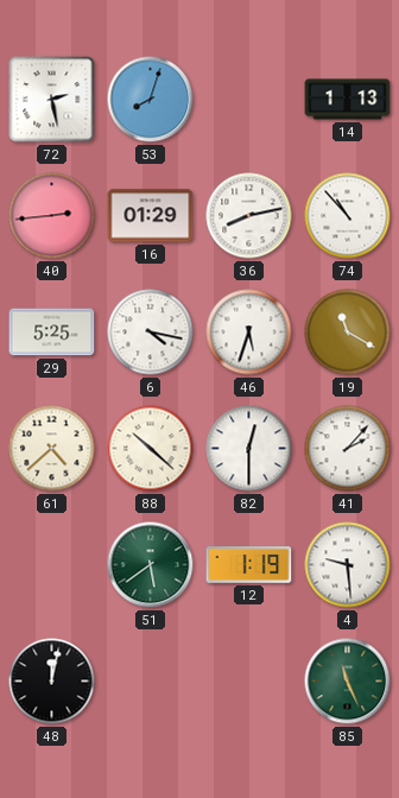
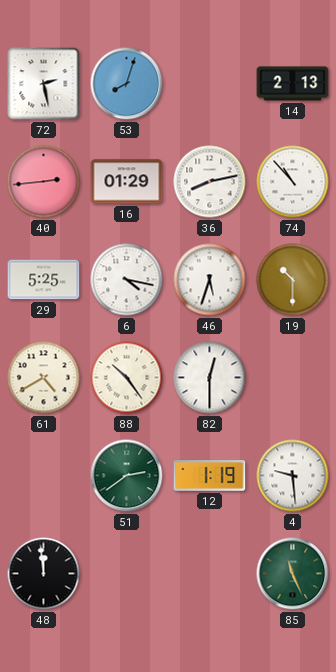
14: 1:13 -> 2:13
19: 11:20 -> 10:30
61: 4:38 -> 4:40
88: 10:22 -> 10:24
41: 2:07 -> none
51: 5:39 -> 2:39
48: 12:02 -> 11:59
